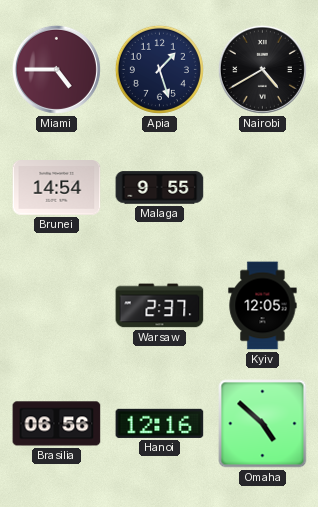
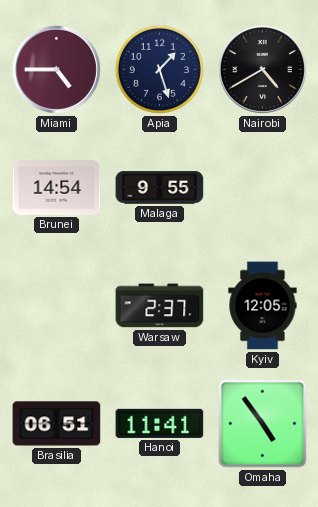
Brasilia: 06:56 -> 06:51
Hanoi: 12:16 -> 11:41
Omaha: 4:52 -> 4:54
